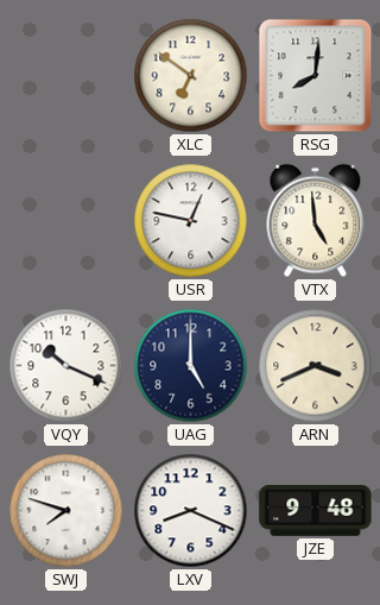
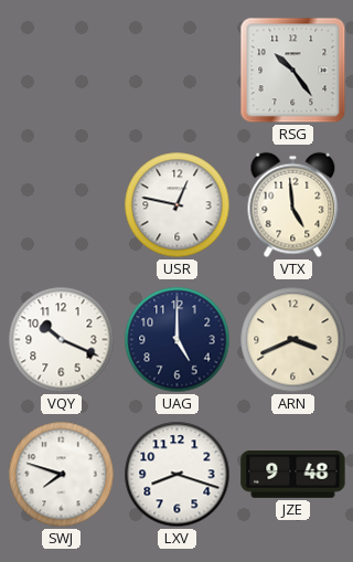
XLC: 6:51 -> none
RSG: 8:01 -> 10:24
LXV: 8:19 -> 8:18
